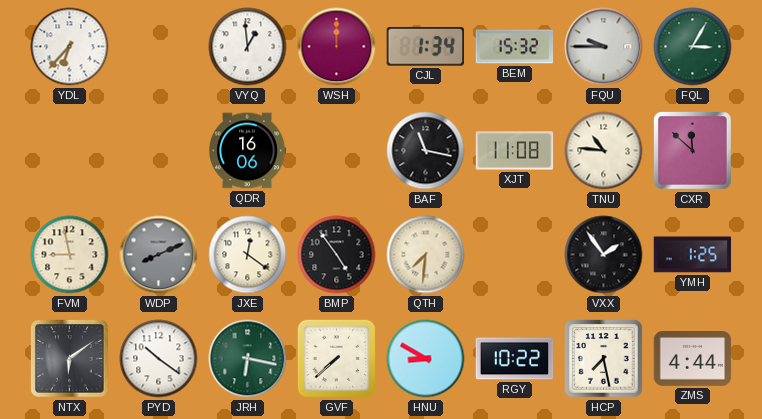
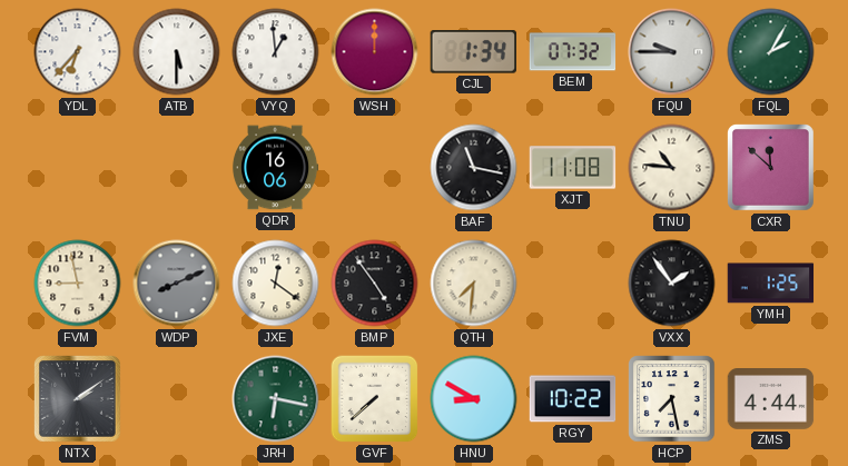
ATB: none -> 5:30
BEM: 15:32 -> 07:32
FQL: 3:05 -> 2:05
NTX: 6:09 -> 2:09
PYD: 10:21 -> none
